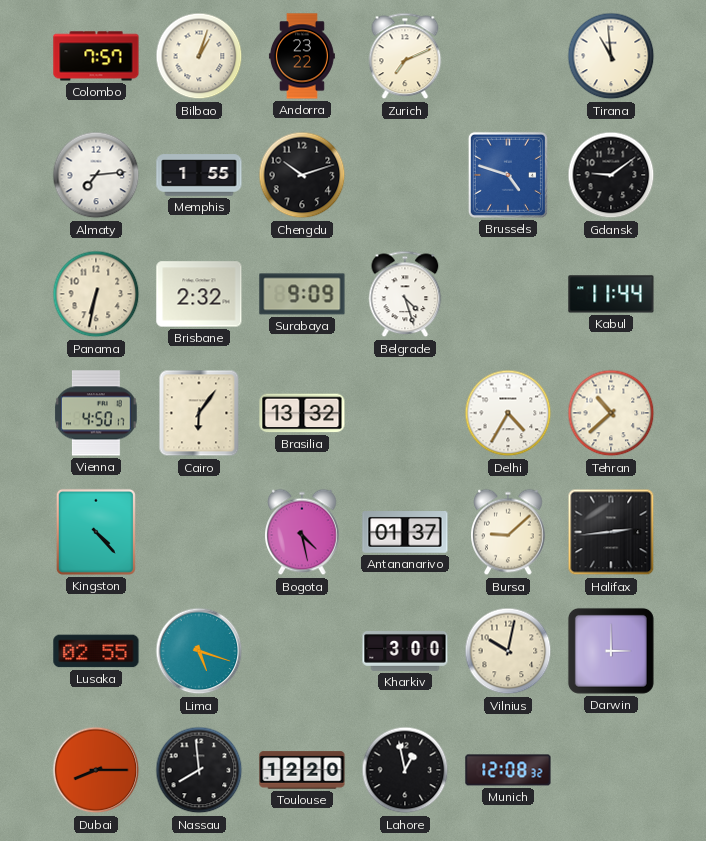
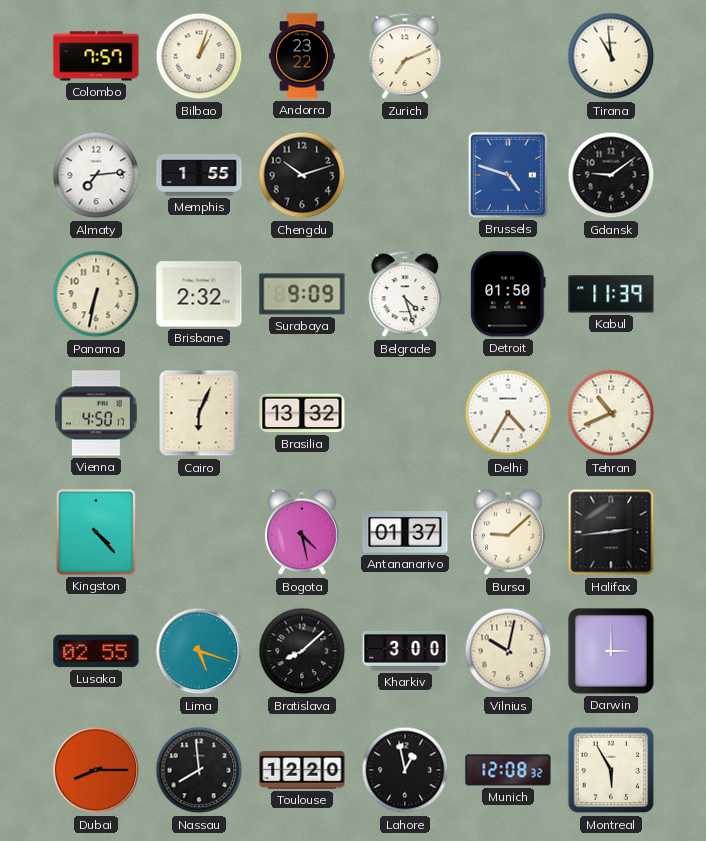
Detroit: none -> 01:50
Kabul: 11:44 -> 11:39
Cairo: 6:06 -> 6:04
Tehran: 10:38 -> 10:41
Bratislava: none -> 8:08
Montreal: none -> 5:55
